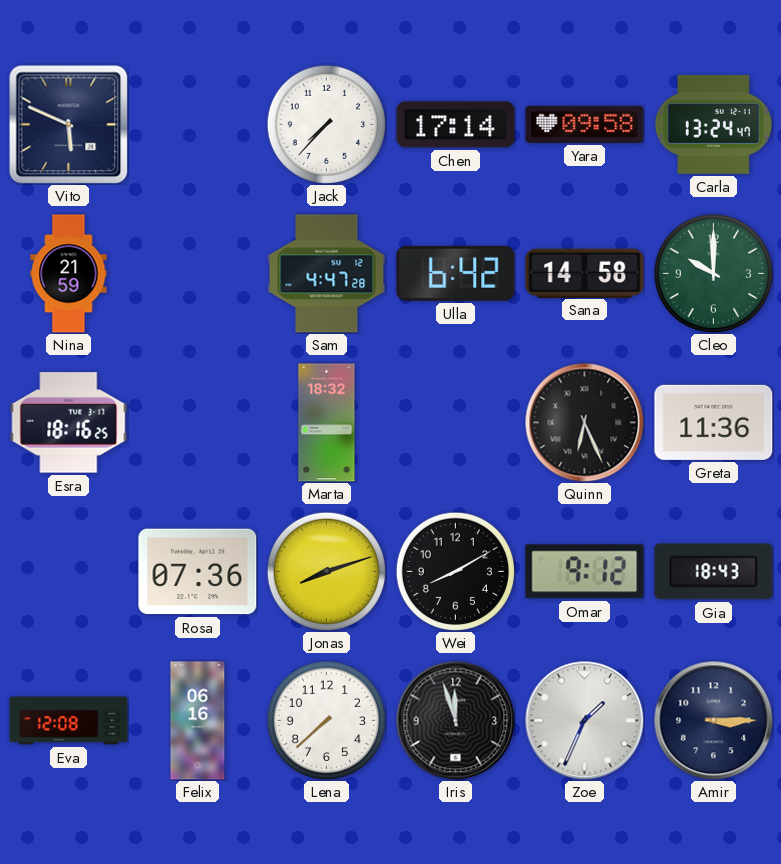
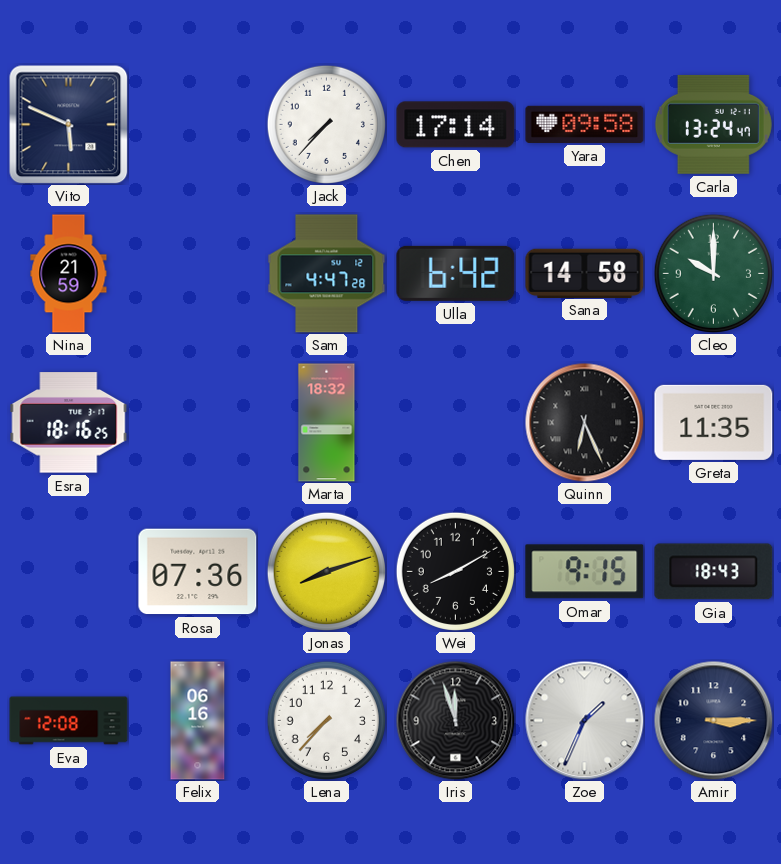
Greta: 11:36 -> 11:35
Omar: 9:12 -> 9:15
Lena: 7:38 -> 7:37
